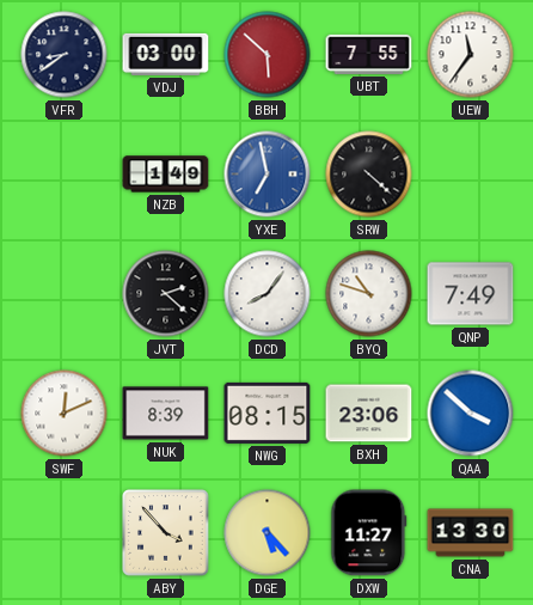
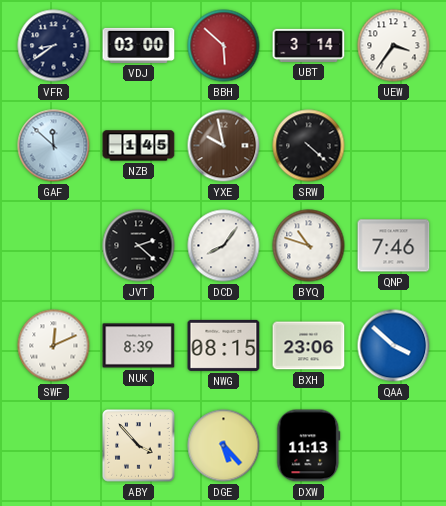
UBT: 7:55 -> 3:14
UEW: 11:36 -> 3:36
GAF: none -> 11:52
NZB: 1:49 -> 1:45
YXE: 6:58 -> 9:58
YXE dial: blue -> brown
QNP: 7:49 -> 7:46
DXW: 11:27 -> 11:13
CNA: 13:30 -> none
